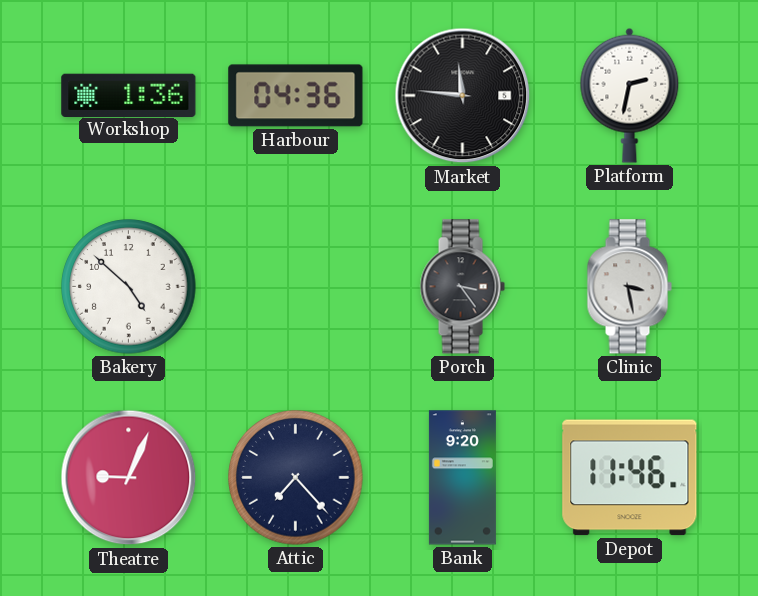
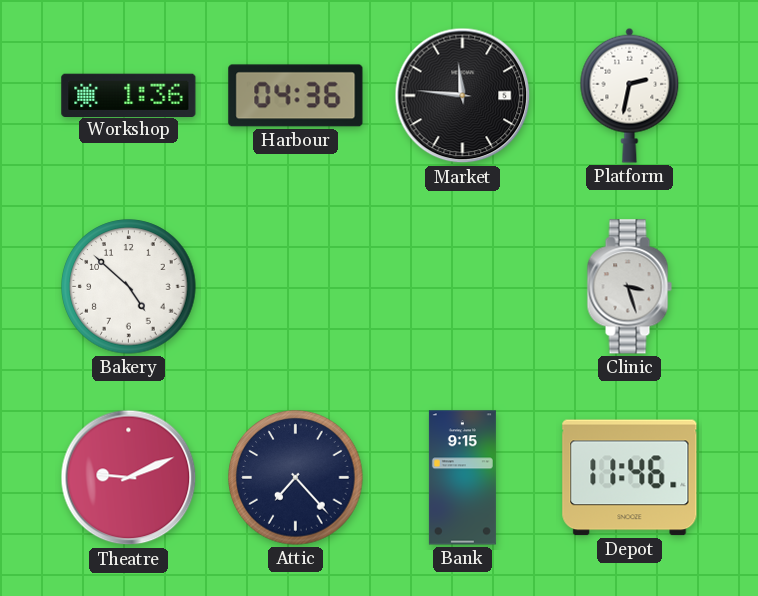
Porch: 3:24 -> none
Clinic: 3:28 -> 3:27
Theatre: 9:04 -> 9:11
Bank: 9:20 -> 9:15
